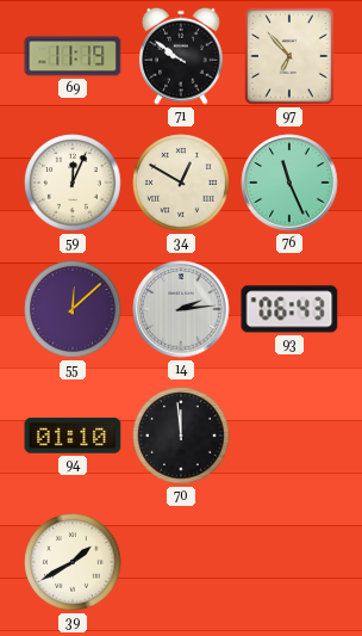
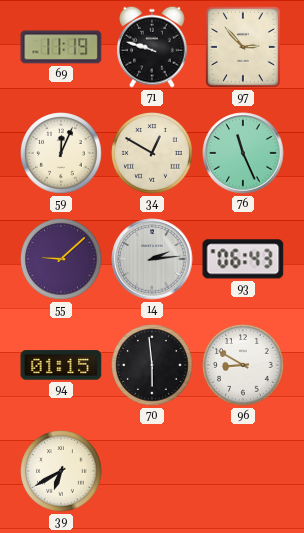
71: 9:51 -> 9:48
97: 6:53 -> 2:53
55: 12:08 -> 9:08
94: 01:10 -> 01:15
70: 11:59 -> 5:59
96: none -> 8:50
39: 1:40 -> 6:40
